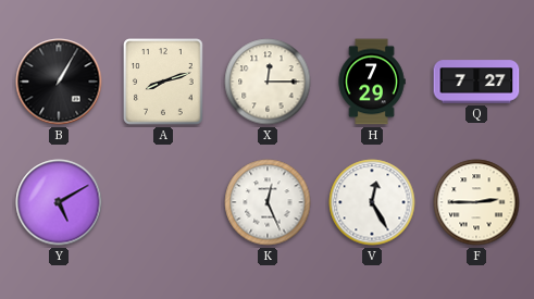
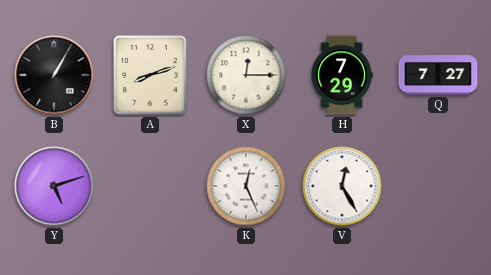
Y: 5:10 -> 5:12
F: 2:45 -> none
